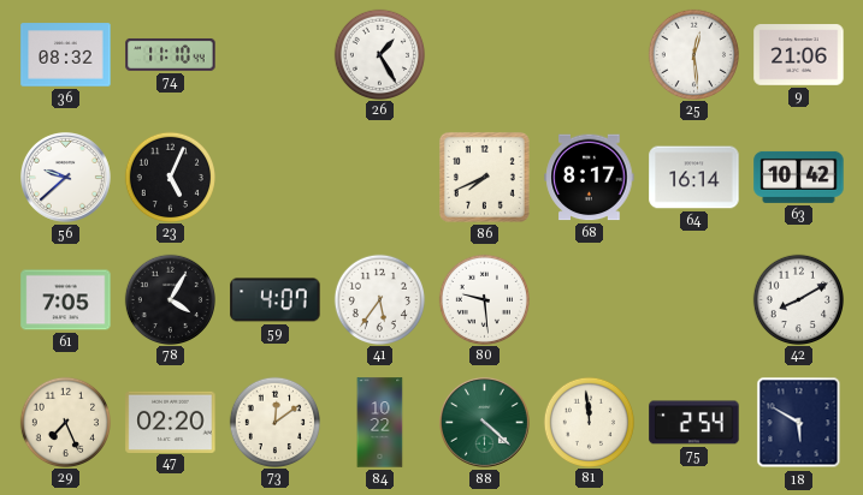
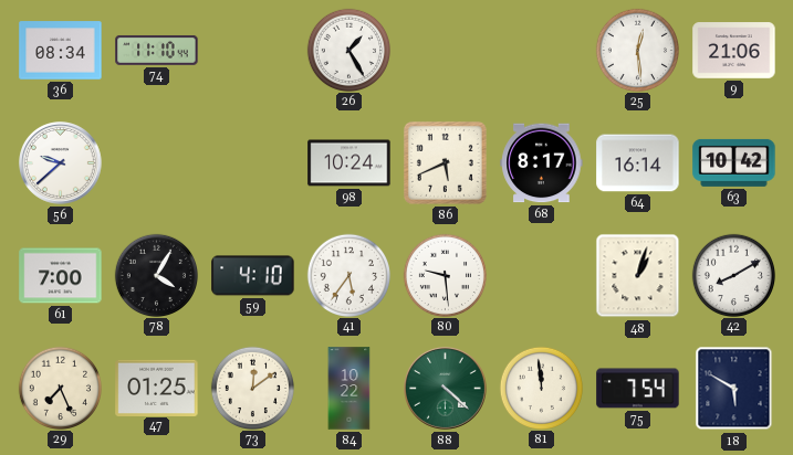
36: 08:32 -> 08:34
23: 5:04 -> none
98: none -> 10:24
86: 7:41 -> 5:41
61: 7:05 -> 7:00
59: 4:07 -> 4:10
48: none -> 1:03
47: 02:20 -> 01:25
75: 2:54 -> 7:54
